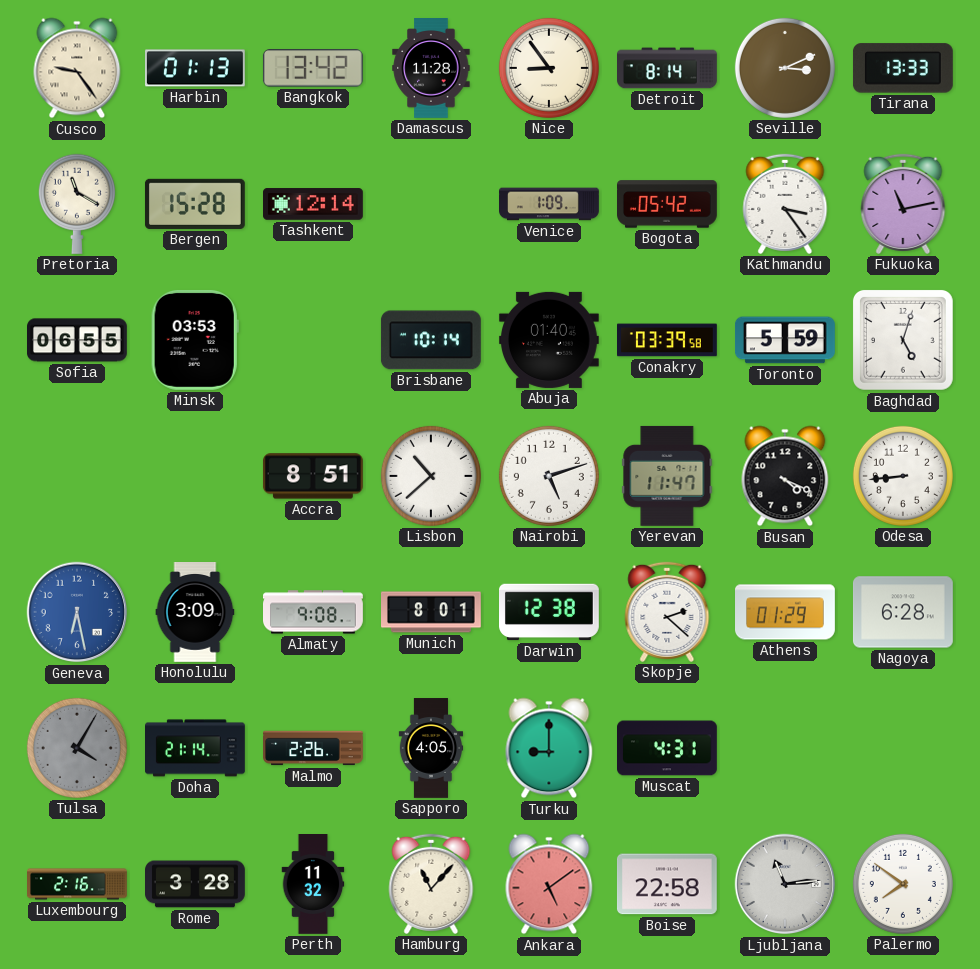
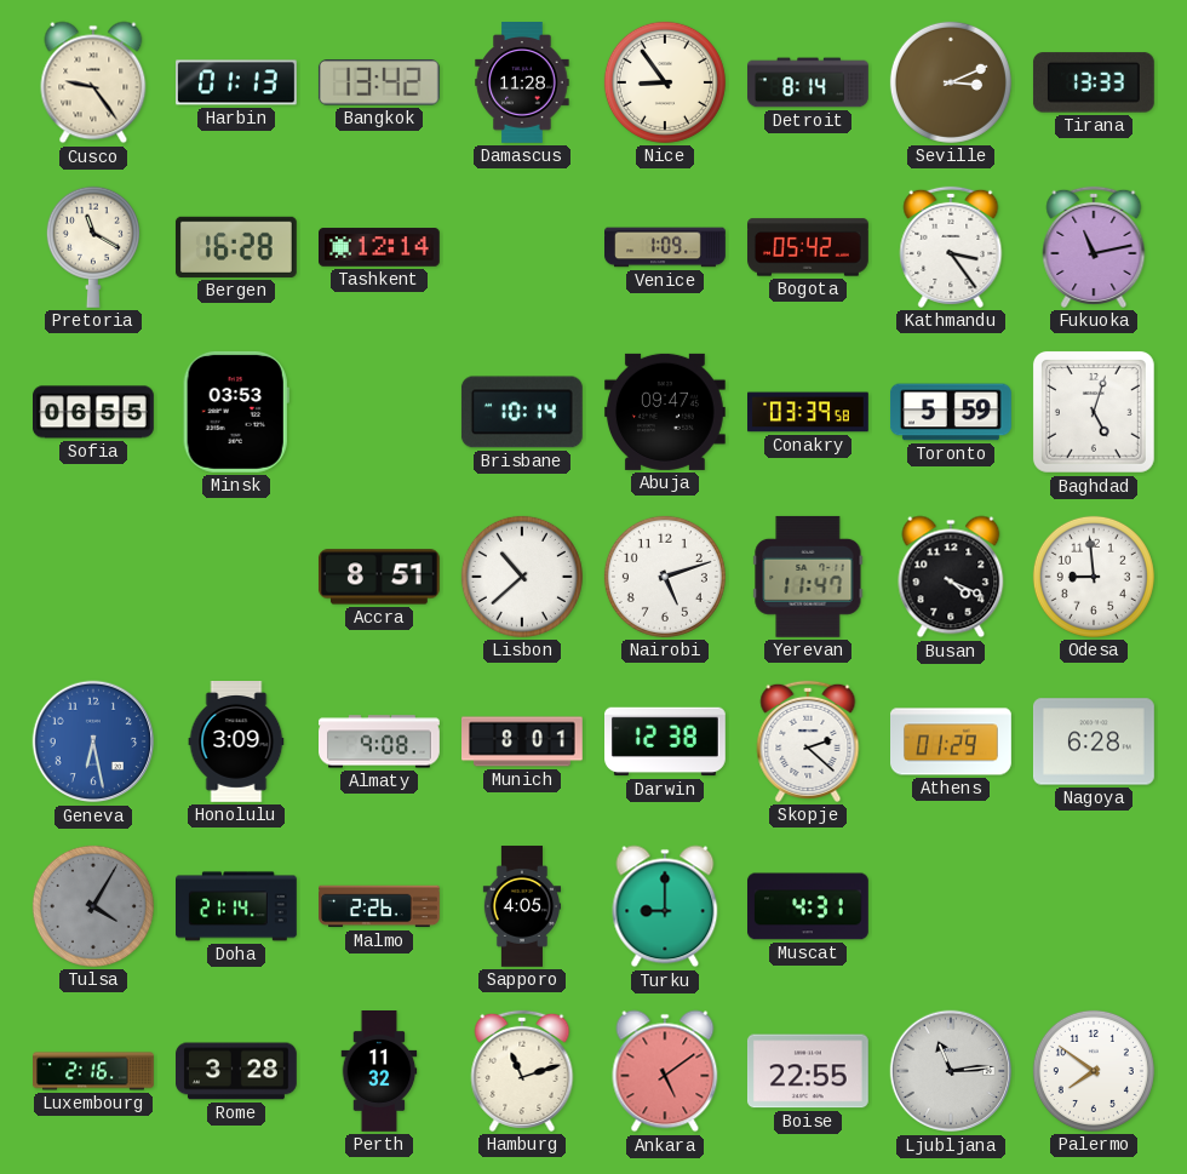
Bergen: 15:28 -> 16:28
Abuja: 01:40 -> 09:47
Odesa: 8:44 -> 8:59
Hamburg: 11:07 -> 11:12
Boise: 22:58 -> 22:55
